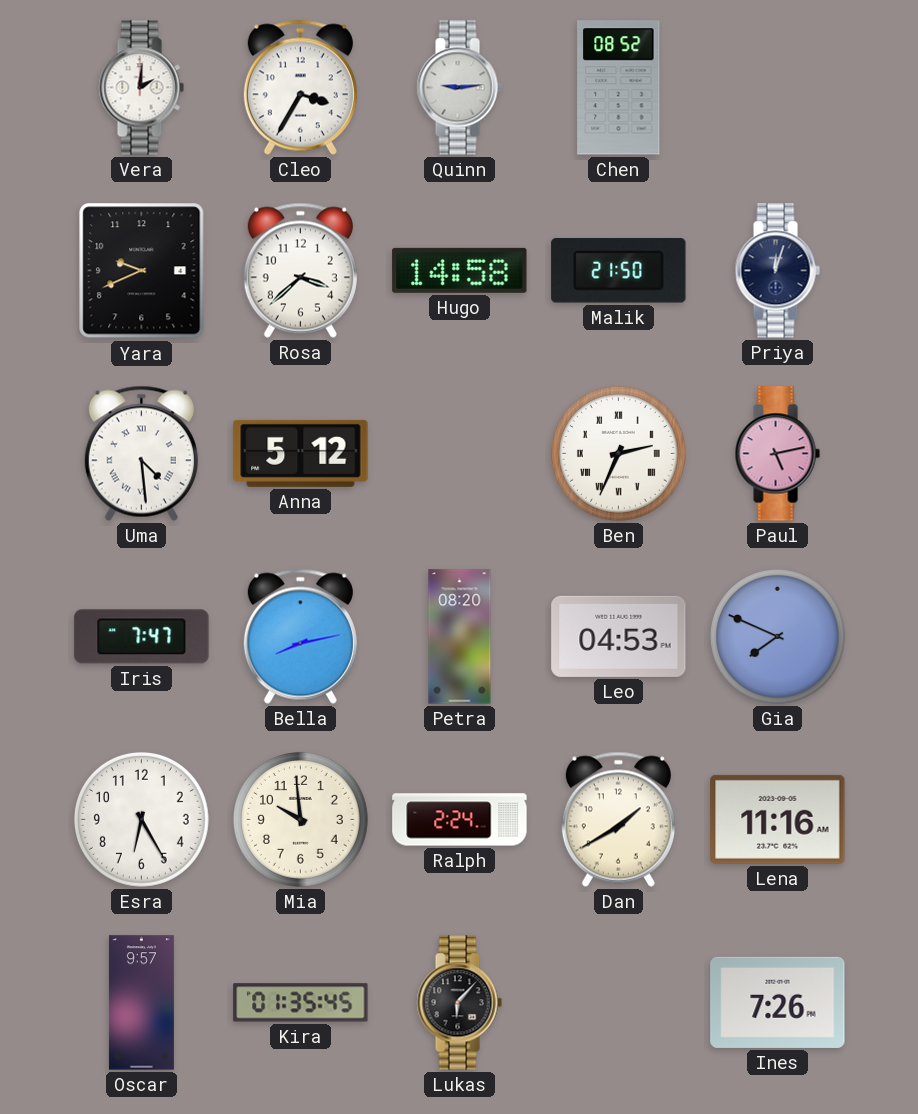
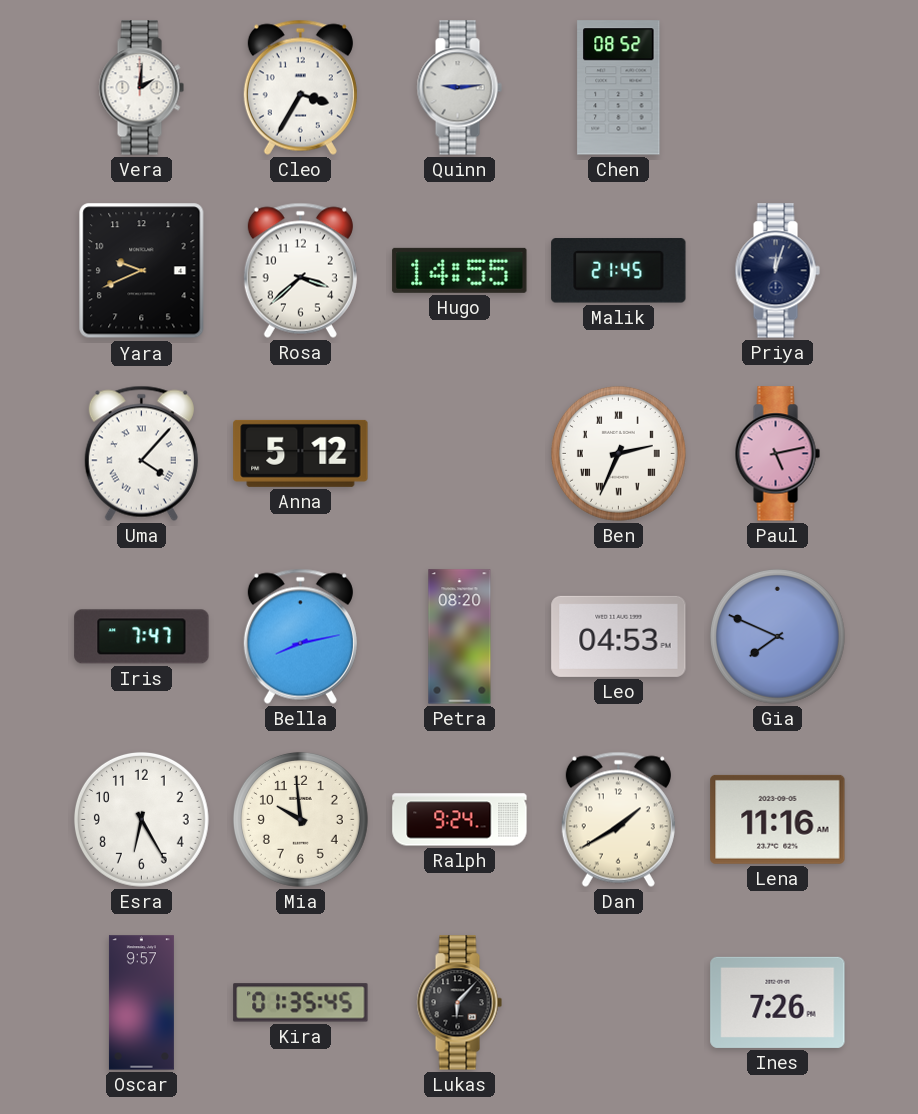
Hugo: 14:58 -> 14:55
Malik: 21:50 -> 21:45
Uma: 4:29 -> 4:07
Ralph: 2:24 -> 9:24
